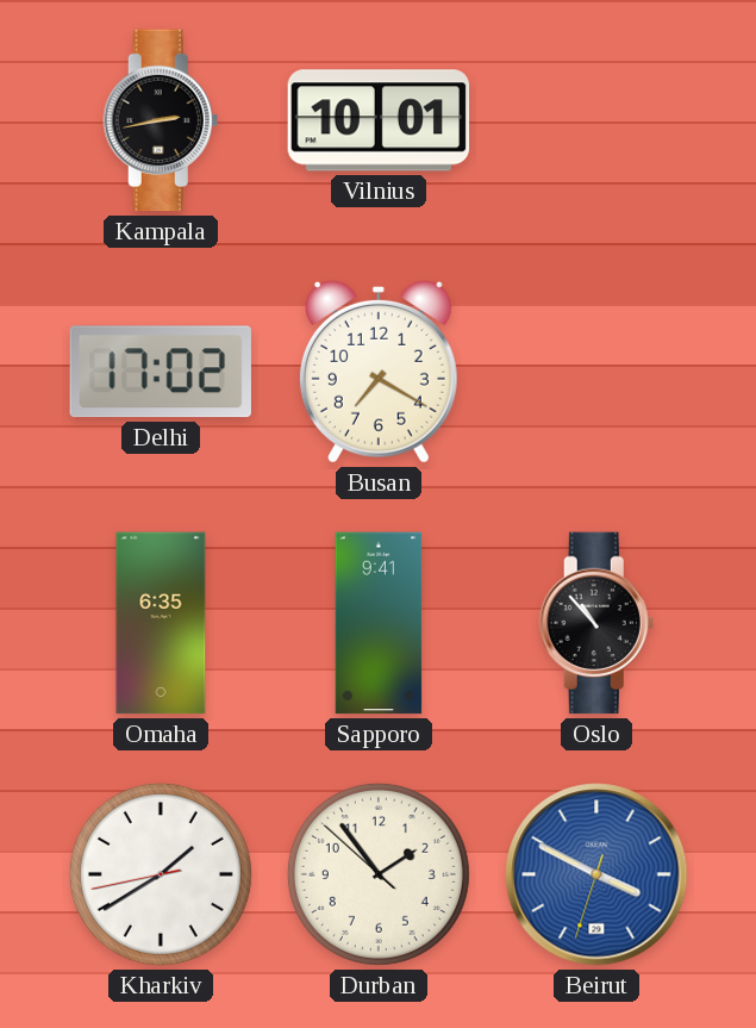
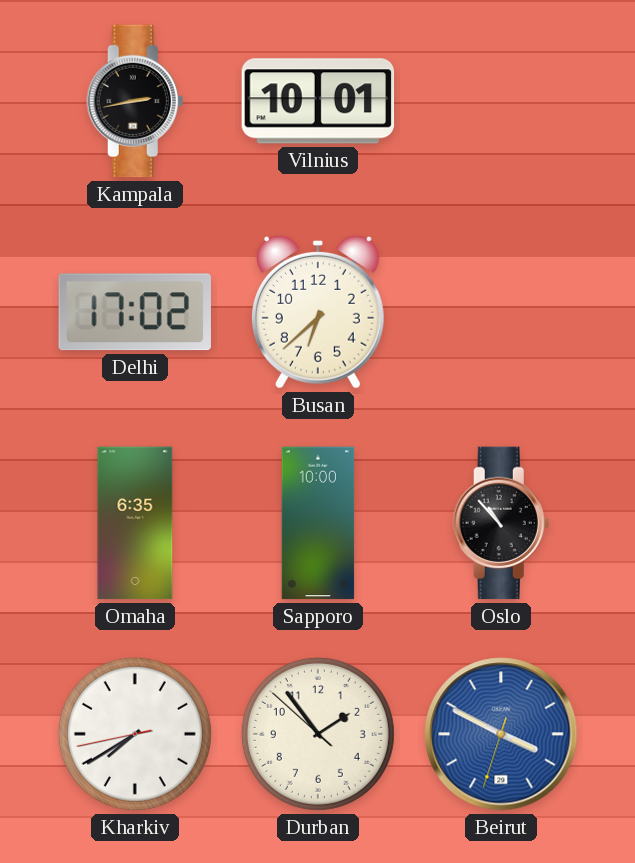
Busan: 7:20 -> 6:38
Sapporo: 9:41 -> 10:00
Kharkiv: 1:39 -> 7:39
